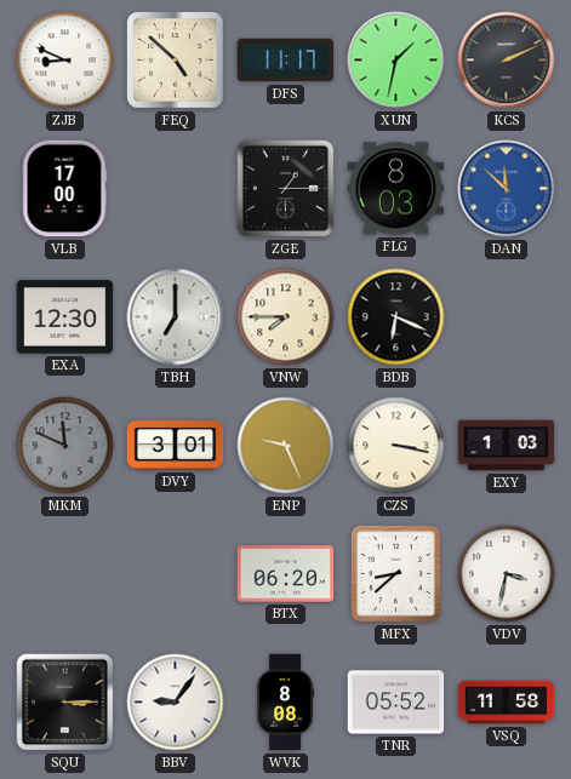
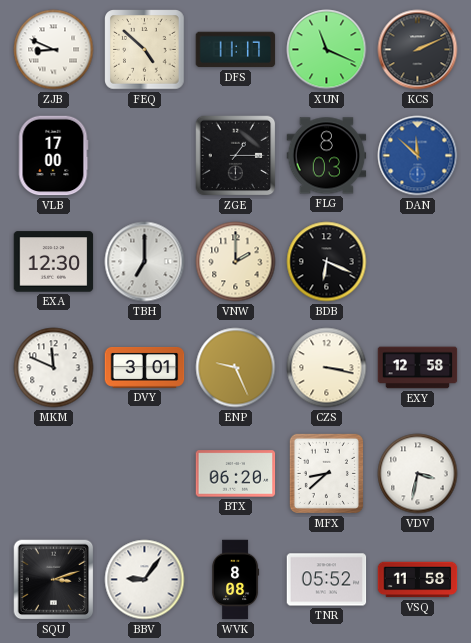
XUN: 1:32 -> 11:19
VNW: 7:45 -> 2:00
MKM dial: grey -> white
EXY: 1:03 -> 12:58
SQU: 3:15 -> 3:12
